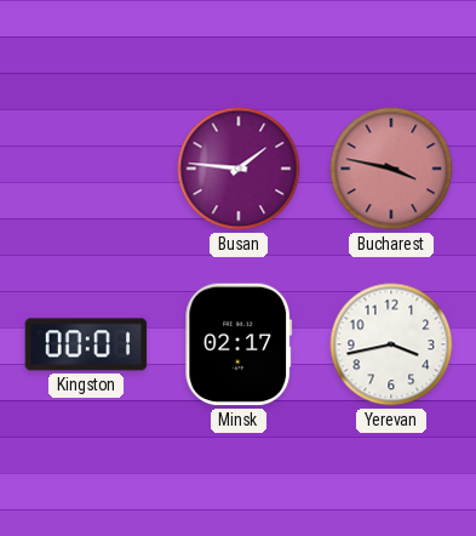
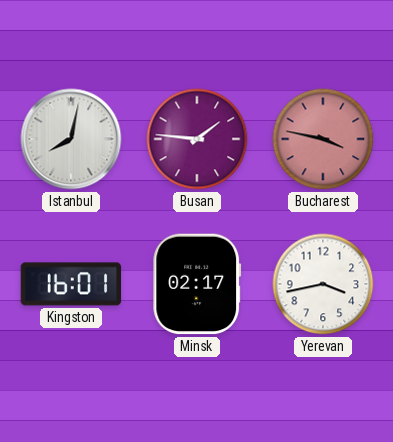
Istanbul: none -> 8:02
Kingston: 00:01 -> 16:01
